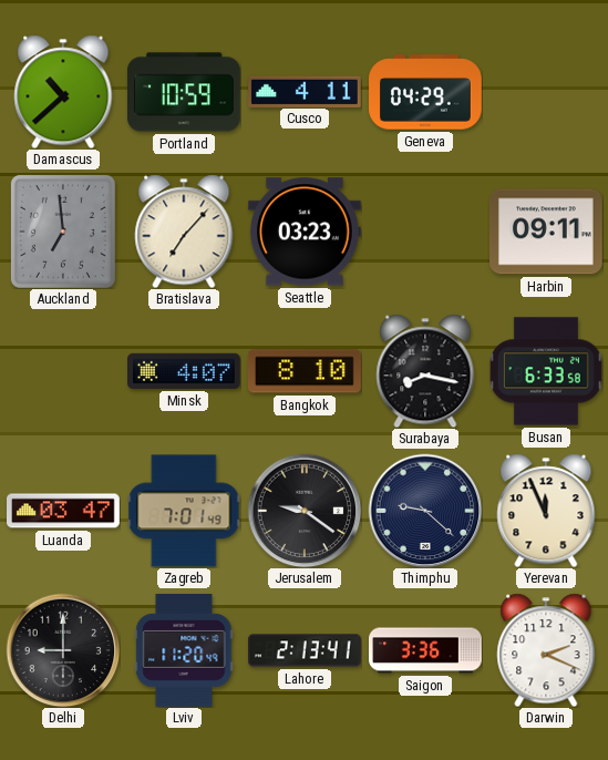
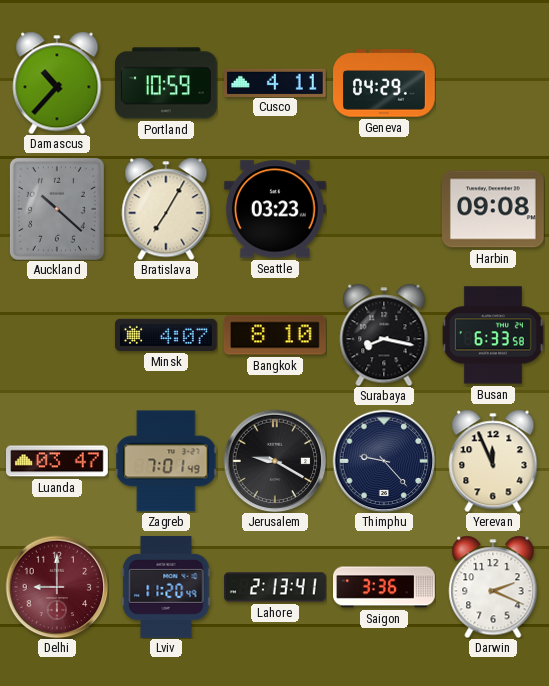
Damascus: 10:38 -> 10:37
Auckland: 6:59 -> 10:22
Bratislava: 7:07 -> 7:05
Harbin: 09:11 -> 09:08
Jerusalem: 9:21 -> 9:20
Thimphu: 9:22 -> 9:23
Delhi dial: black -> burgundy
